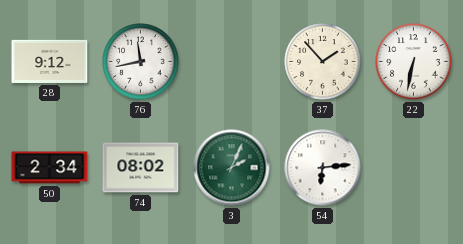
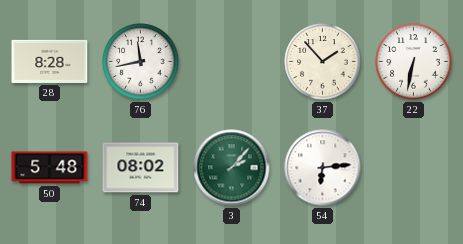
28: 9:12 -> 8:28
50: 2:34 -> 5:48
3: 2:04 -> 2:07
